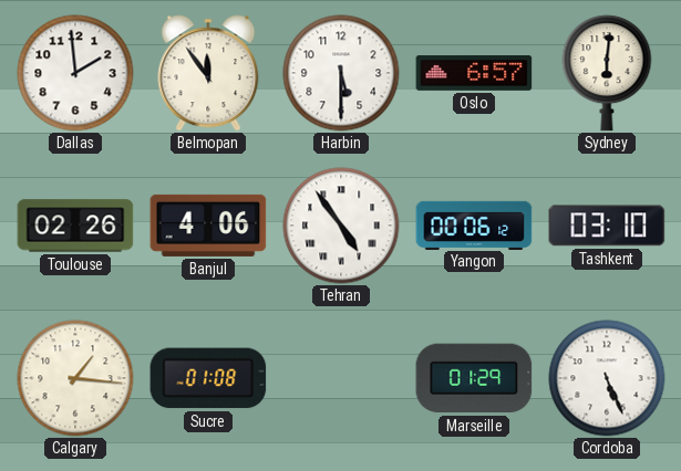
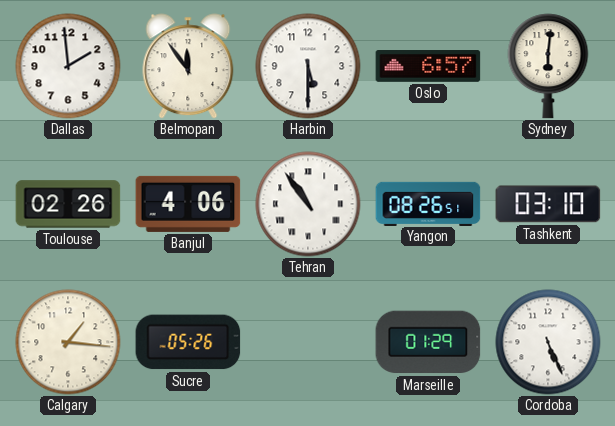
Tehran: 4:54 -> 10:54
Yangon: 00:06 -> 08:26
Sucre: 01:08 -> 05:26
